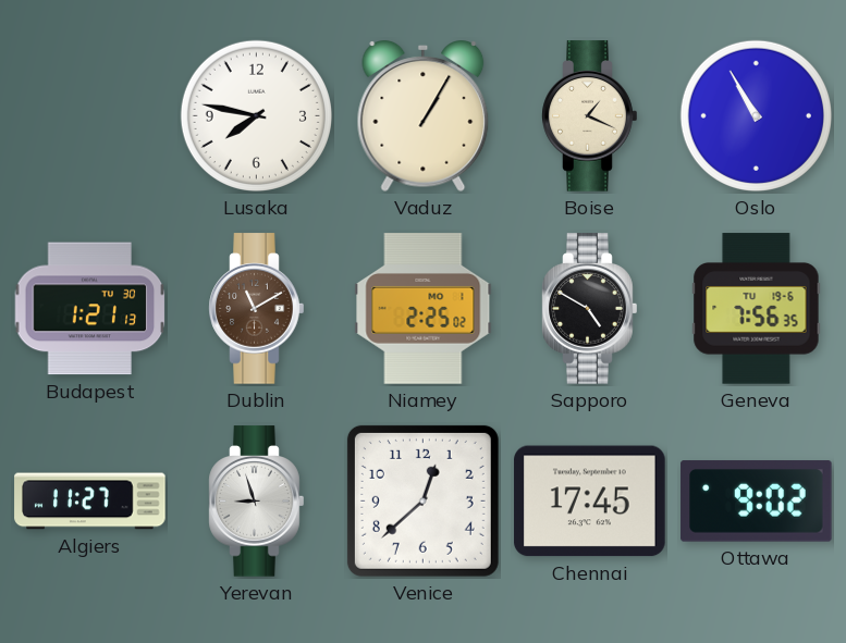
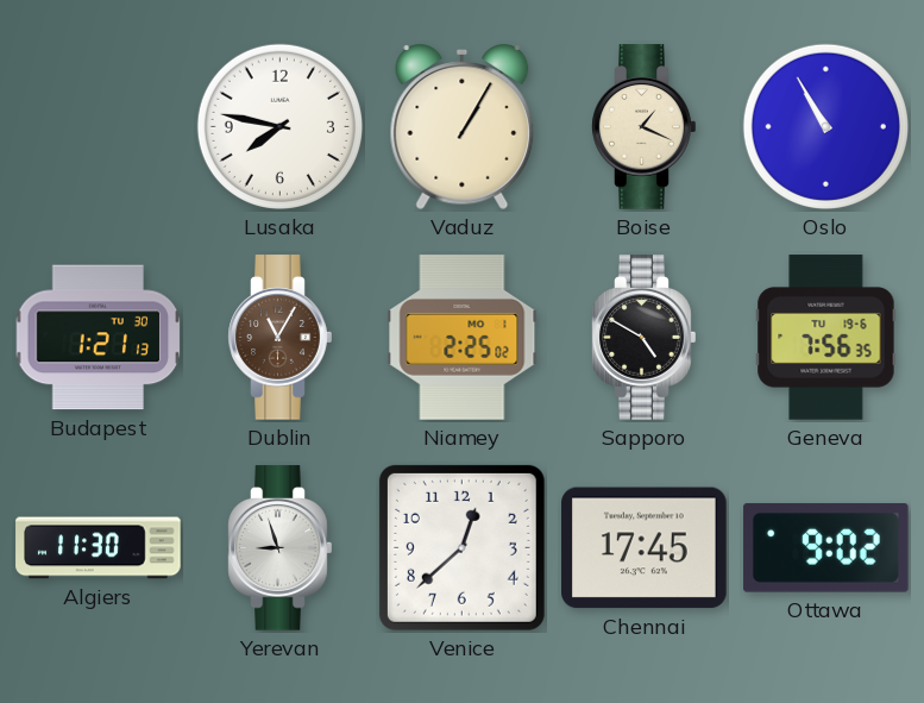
Dublin: 11:10 -> 11:05
Algiers: 11:27 -> 11:30
